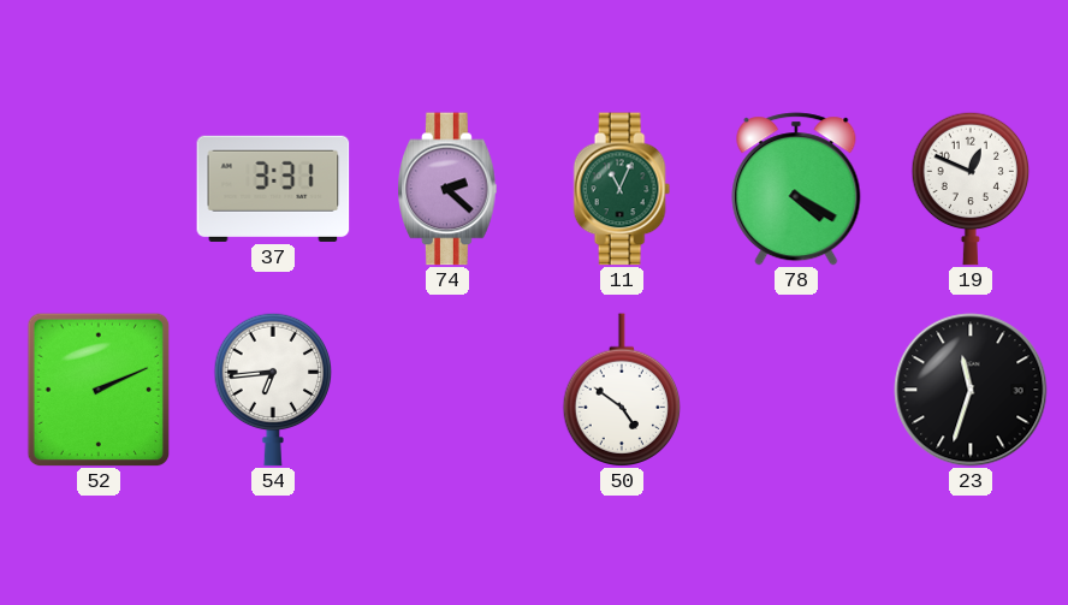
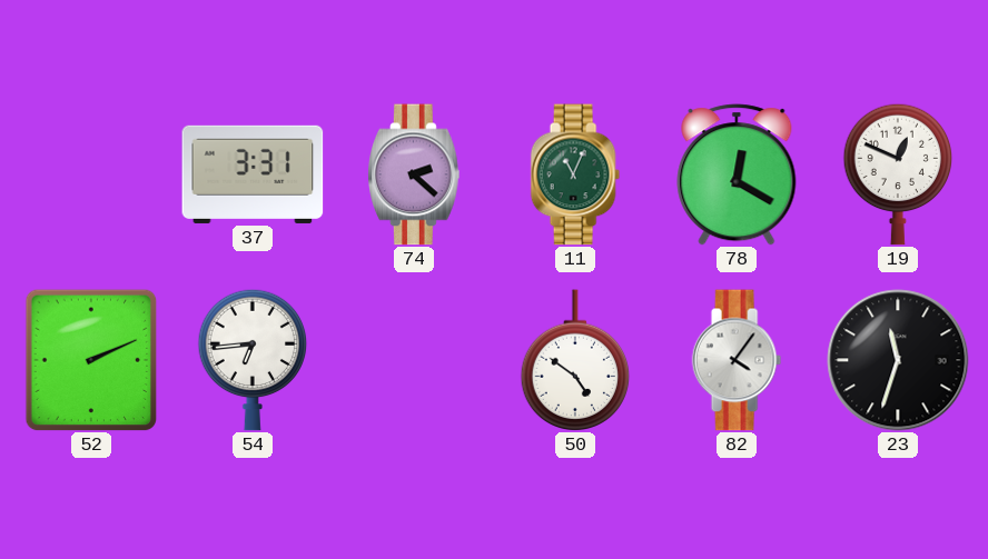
78: 4:20 -> 12:20
82: none -> 4:06
